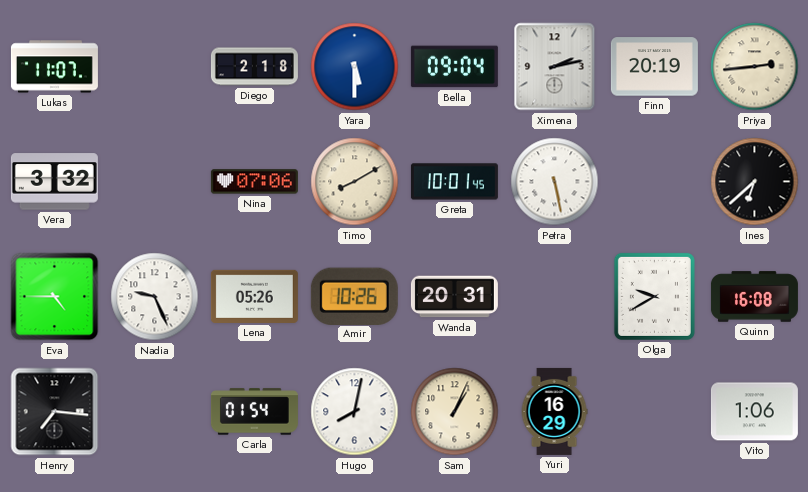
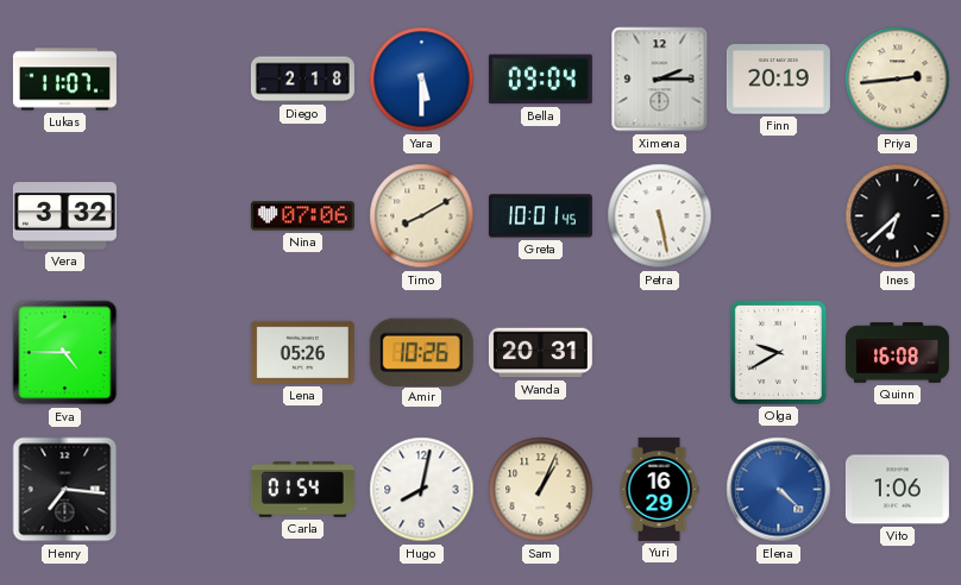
Ximena: 2:13 -> 2:15
Nadia: 9:26 -> none
Elena: none -> 4:22
